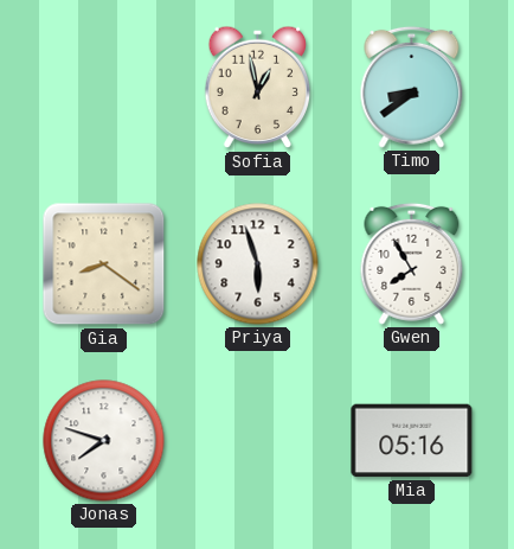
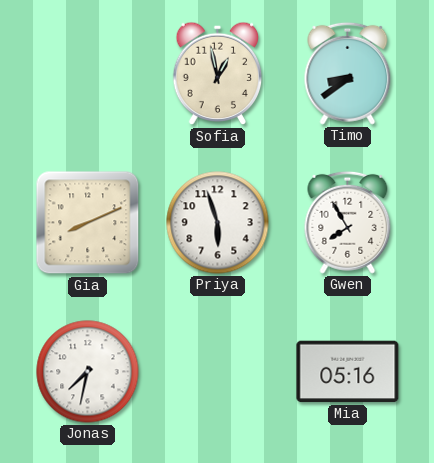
Gia: 8:21 -> 8:11
Jonas: 7:48 -> 7:32
